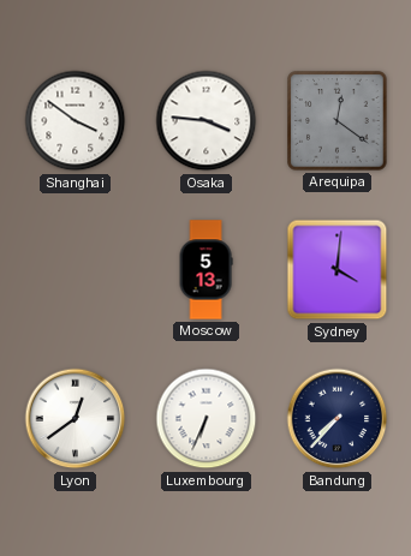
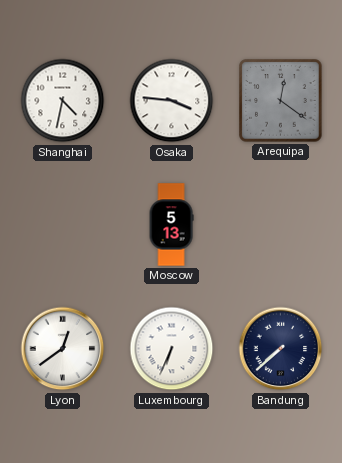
Shanghai: 3:51 -> 4:32
Sydney: 4:01 -> none
Bandung: 7:37 -> 7:38
